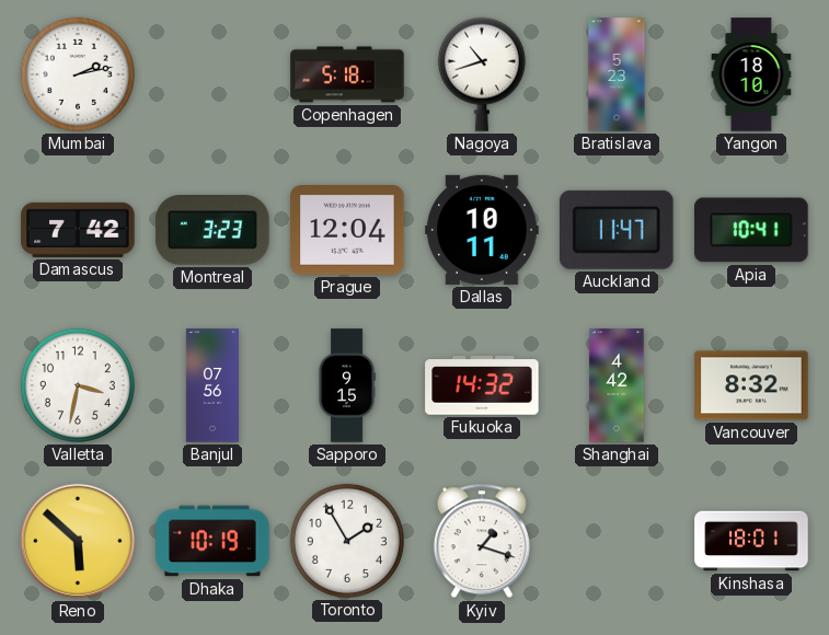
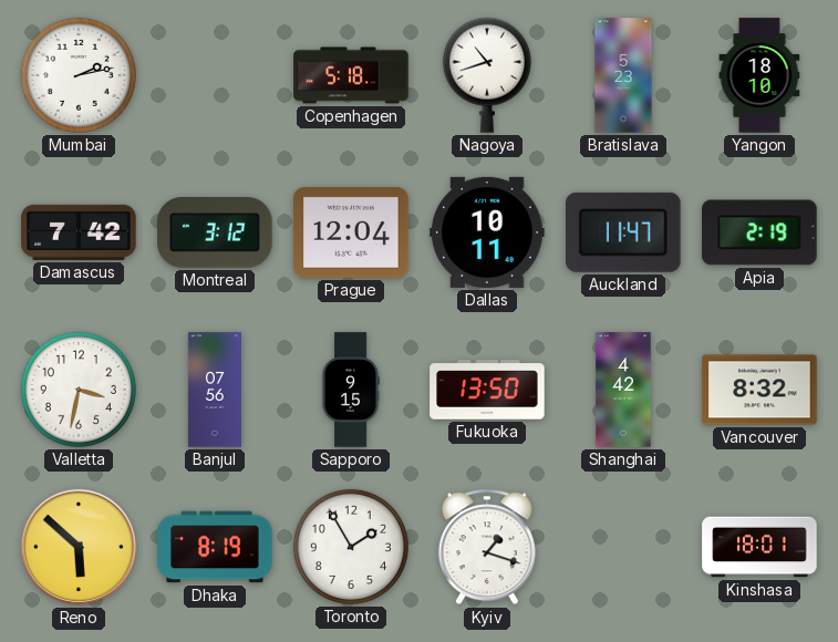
Montreal: 3:23 -> 3:12
Apia: 10:41 -> 2:19
Fukuoka: 14:32 -> 13:50
Dhaka: 10:19 -> 8:19
